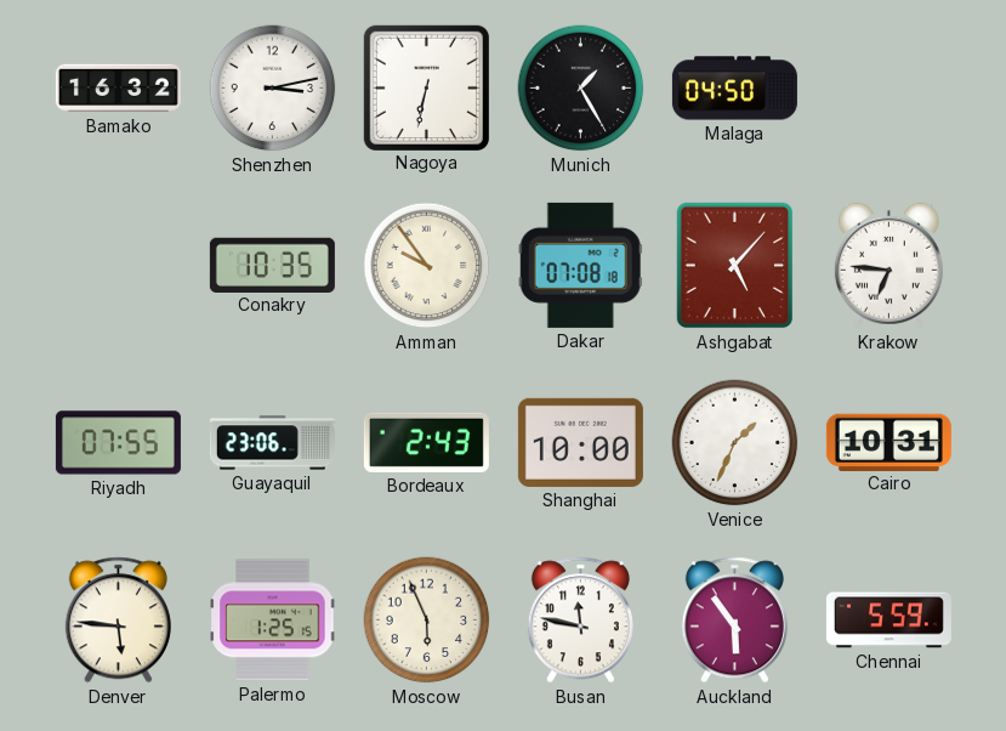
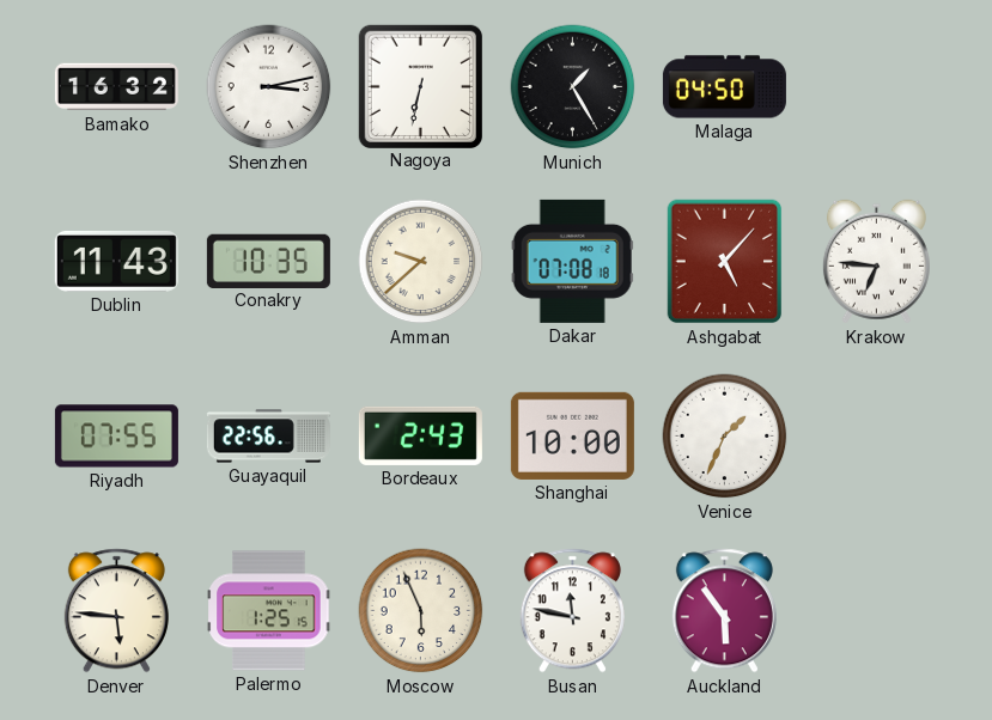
Dublin: none -> 11:43
Amman: 9:54 -> 9:38
Guayaquil: 23:06 -> 22:56
Cairo: 10:31 -> none
Chennai: 5:59 -> none
